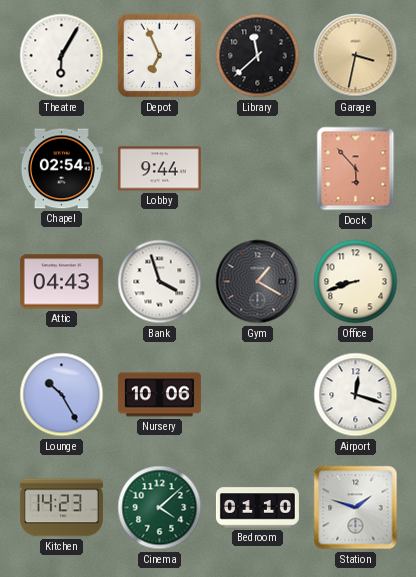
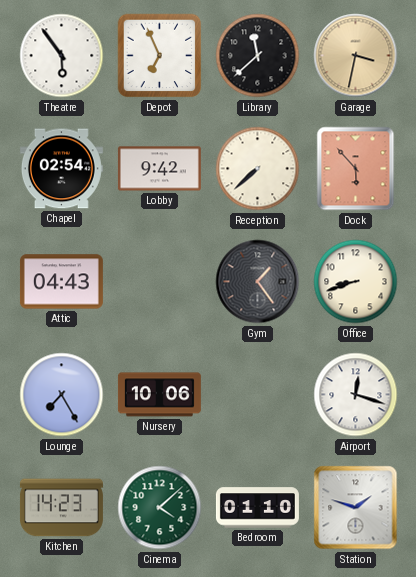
Theatre: 6:05 -> 5:54
Lobby: 9:44 -> 9:42
Reception: none -> 7:38
Bank: 3:57 -> none
Gym: 1:20 -> 1:24
Lounge: 10:25 -> 7:25
